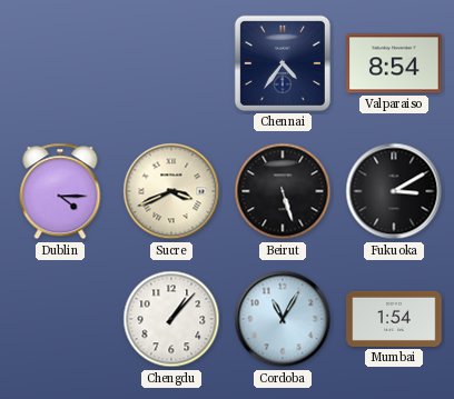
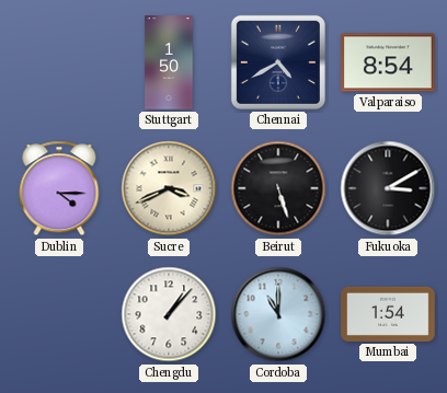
Stuttgart: none -> 1:50
Chennai: 4:36 -> 4:40
Cordoba: 11:05 -> 11:00
